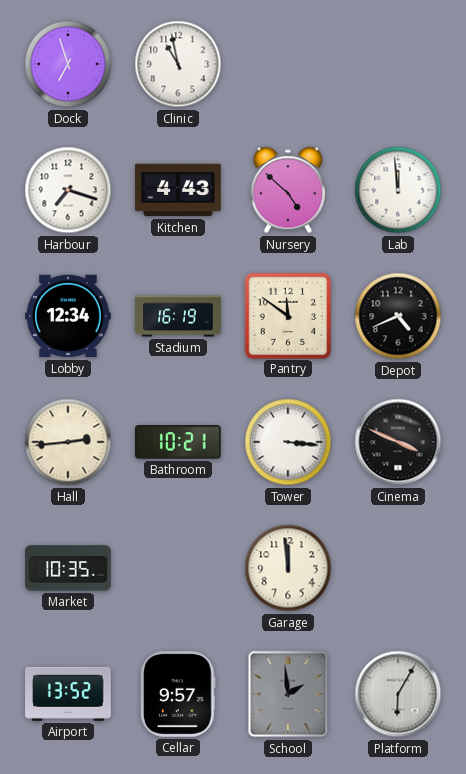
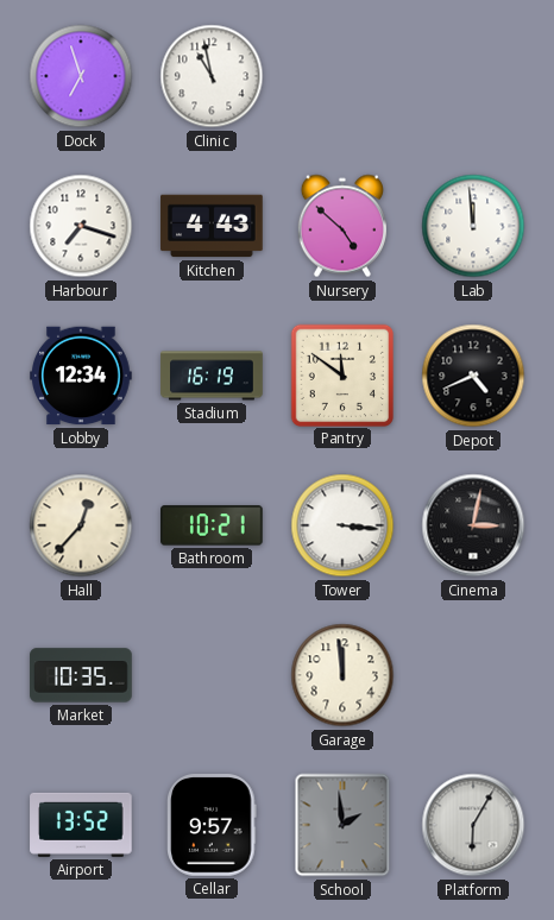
Hall: 2:44 -> 12:37
Cinema: 3:49 -> 3:02
